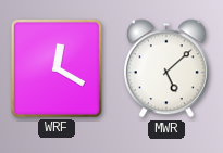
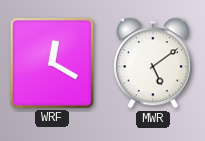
MWR: 5:08 -> 5:09
